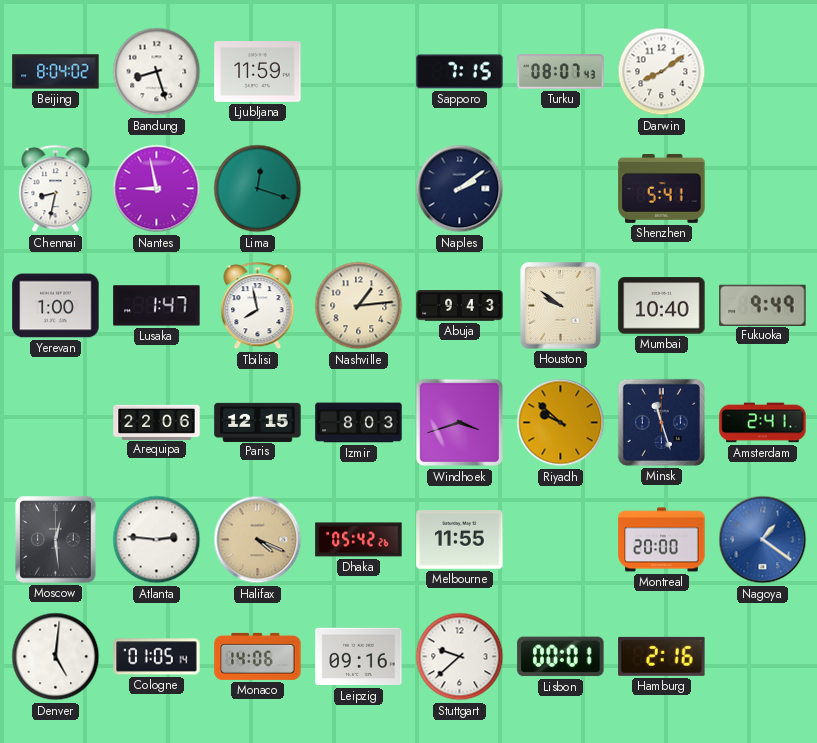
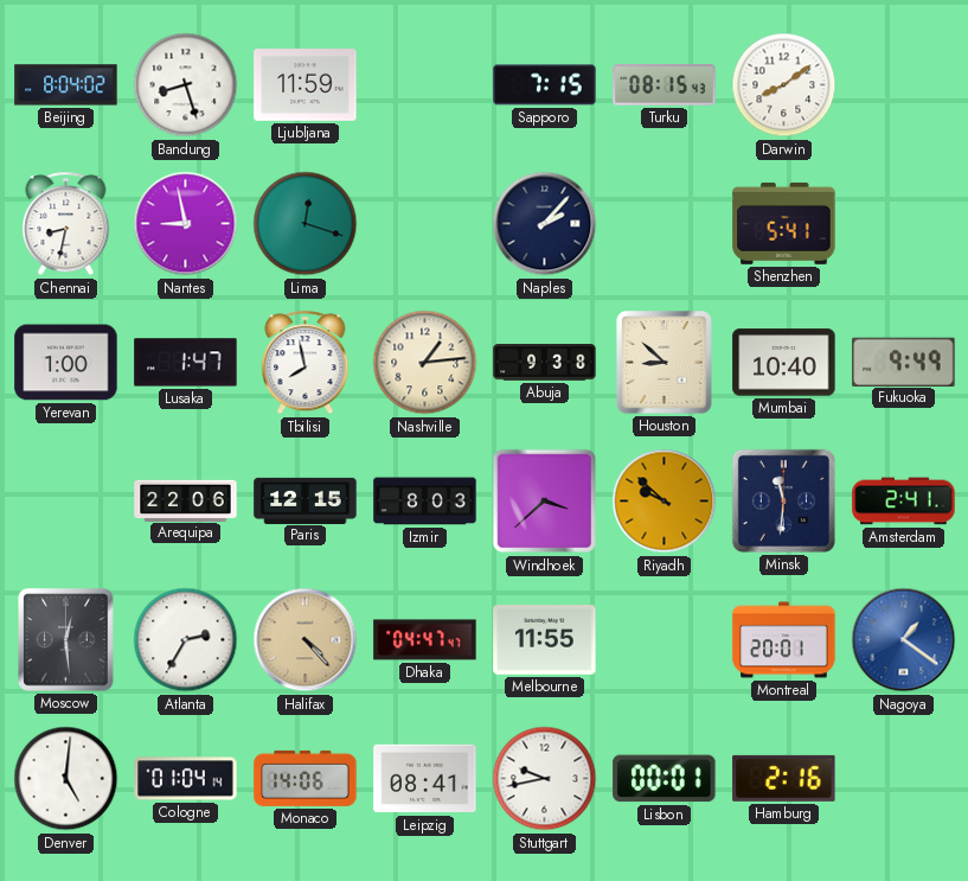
Turku: 08:07 -> 08:15
Naples: 2:09 -> 2:07
Abuja: 9:43 -> 9:38
Houston: 9:51 -> 8:52
Windhoek: 3:42 -> 3:38
Minsk: 11:27 -> 11:31
Atlanta: 2:46 -> 2:35
Halifax: 4:19 -> 4:23
Dhaka: 05:42 -> 04:47
Montreal: 20:00 -> 20:01
Cologne: 01:05 -> 01:04
Leipzig: 09:16 -> 08:41
Stuttgart: 9:38 -> 9:43
